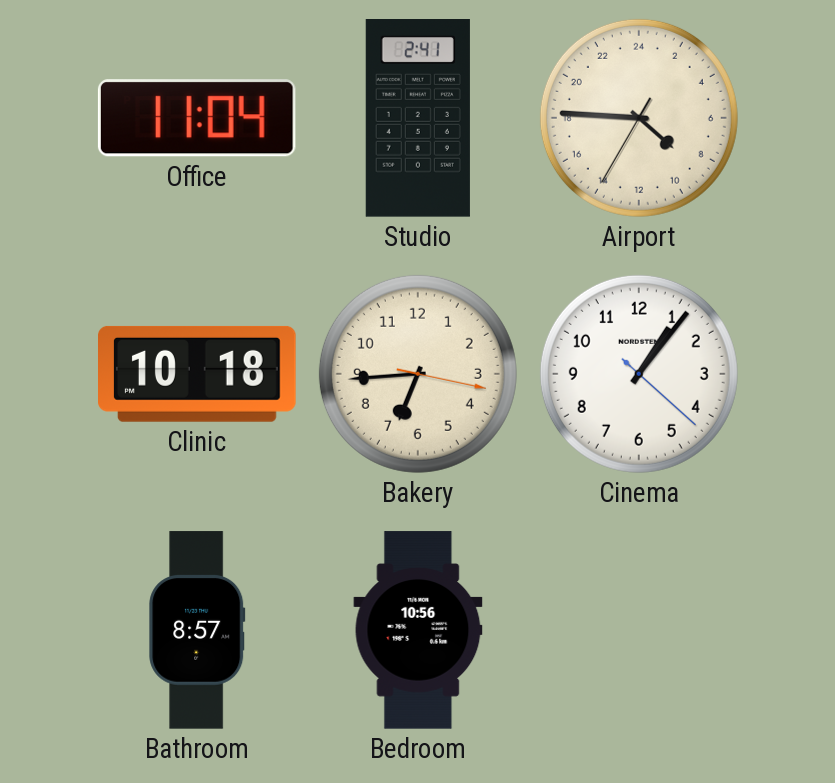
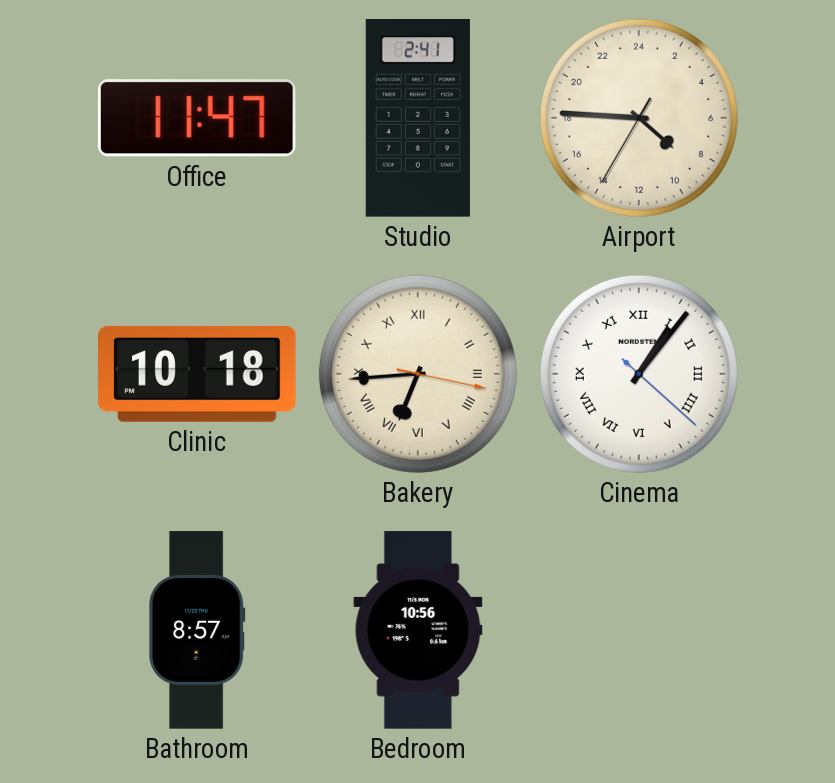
Office: 11:04 -> 11:47
Bakery numerals: Arabic -> Roman
Cinema numerals: Arabic -> Roman
